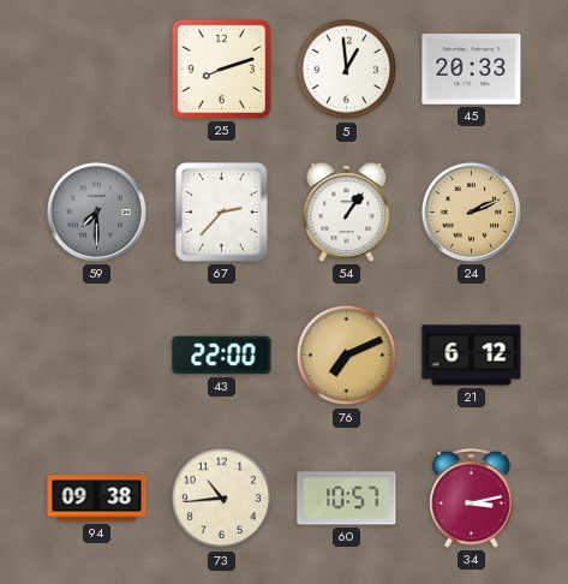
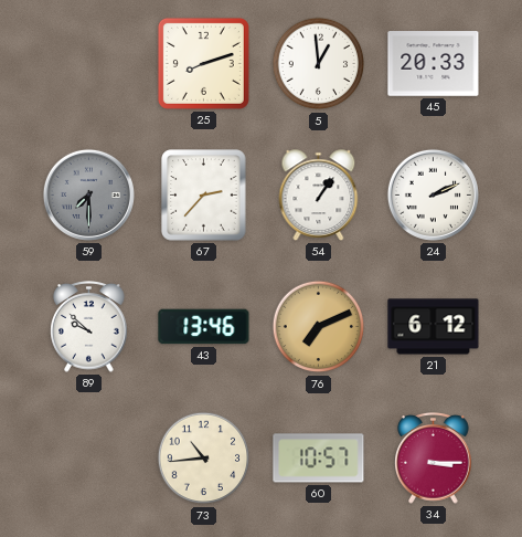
24 dial: champagne -> white
89: none -> 9:52
43: 22:00 -> 13:46
94: 09:38 -> none
34: 3:13 -> 3:15
